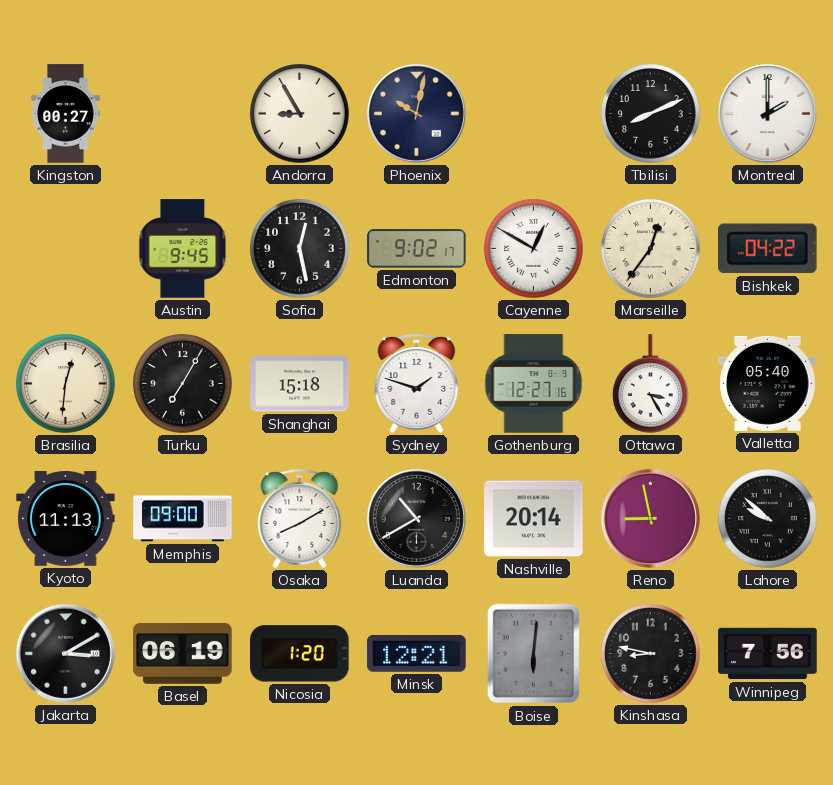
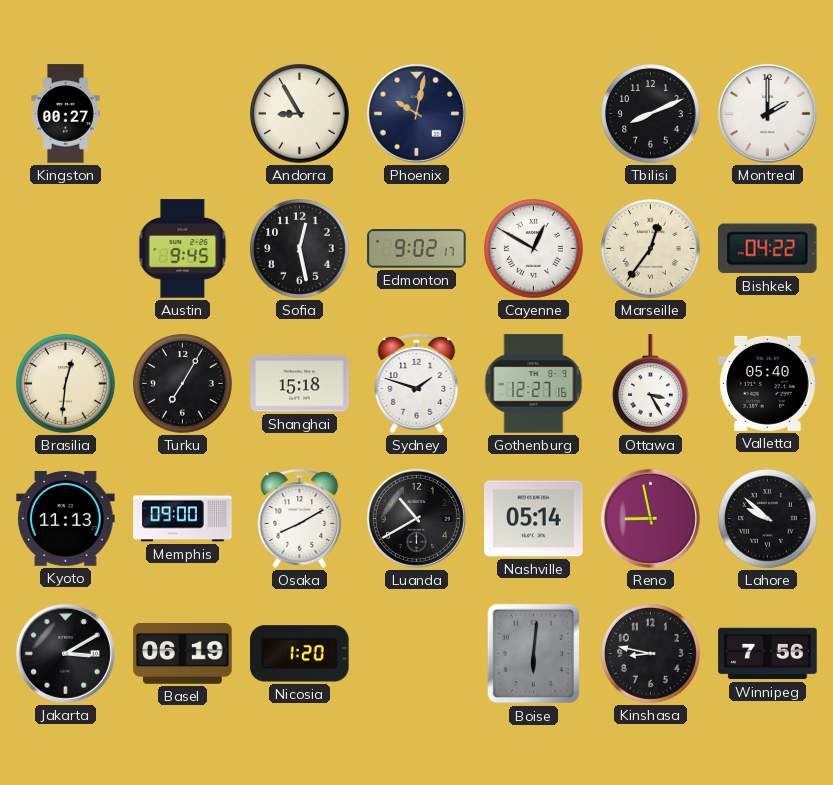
Nashville: 20:14 -> 05:14
Minsk: 12:21 -> none
